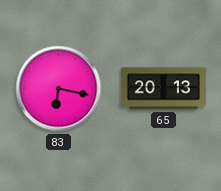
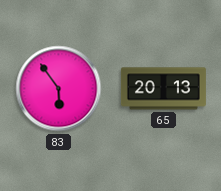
83: 6:17 -> 5:54
